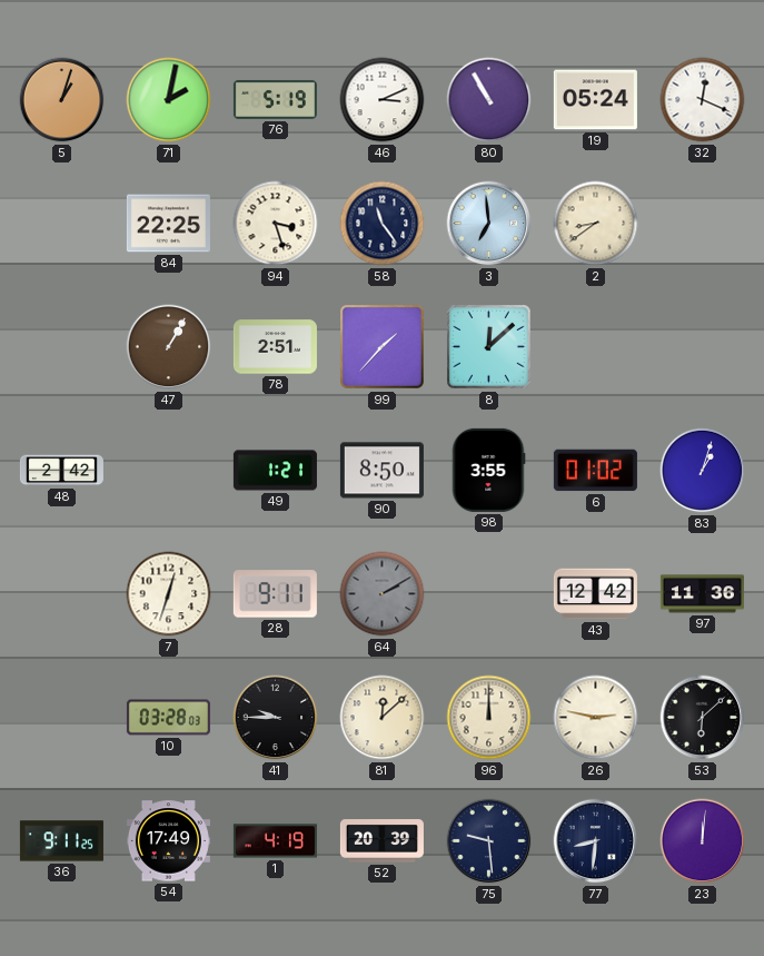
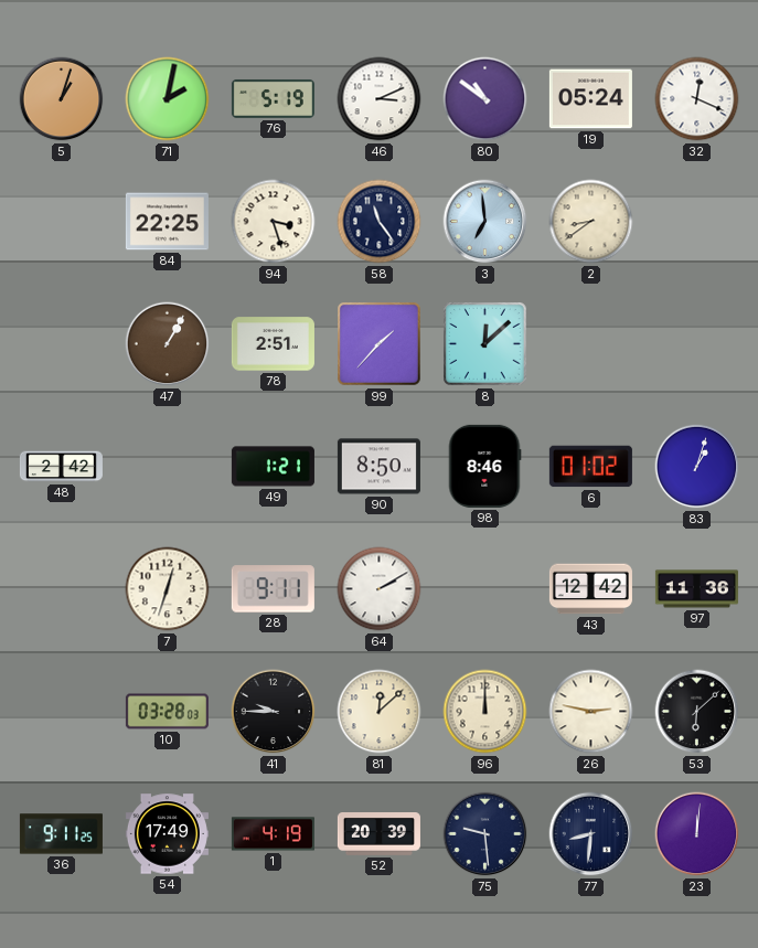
80: 10:55 -> 10:51
98: 3:55 -> 8:46
64 dial: grey -> white
